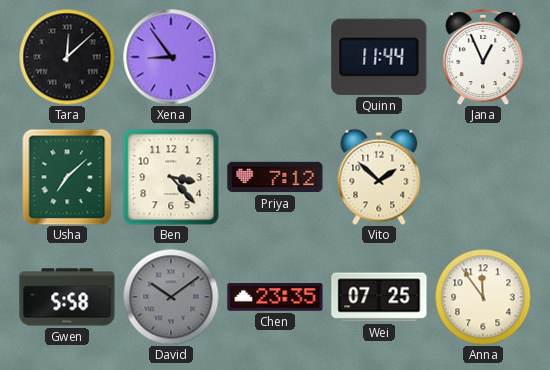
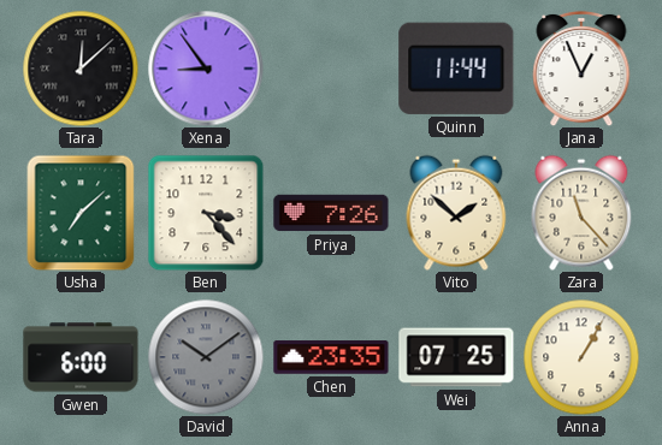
Priya: 7:12 -> 7:26
Zara: none -> 11:23
Gwen: 5:58 -> 6:00
Anna: 11:54 -> 1:05
